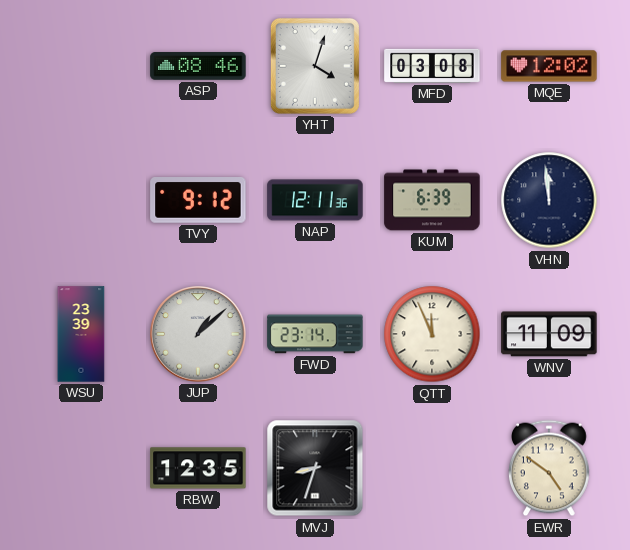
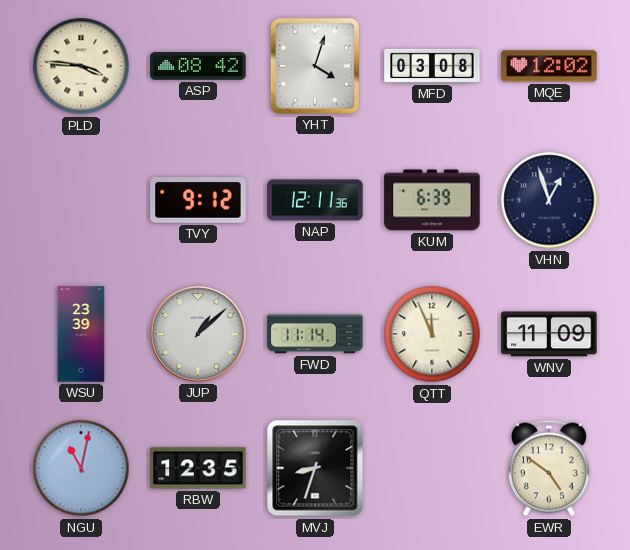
PLD: none -> 3:46
ASP: 08:46 -> 08:42
VHN: 11:59 -> 12:57
FWD: 23:14 -> 11:14
NGU: none -> 11:02
